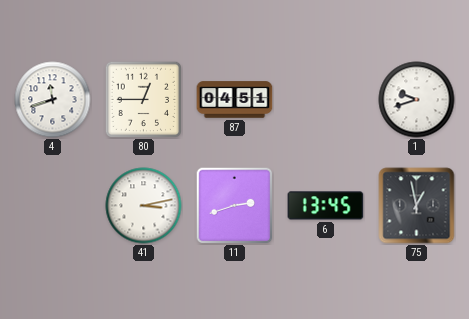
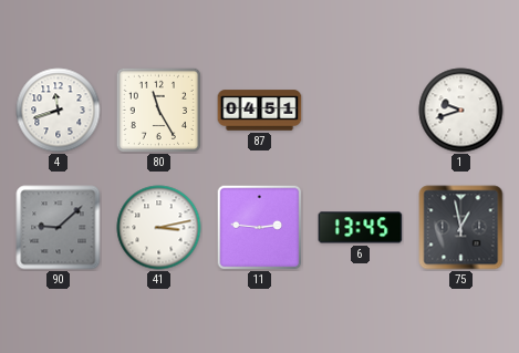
80: 12:45 -> 11:25
90: none -> 9:08
11: 2:42 -> 2:46
